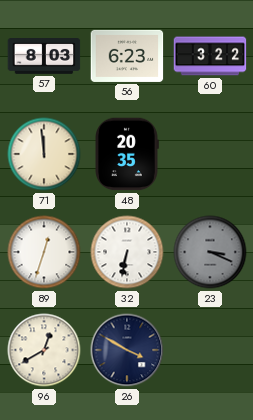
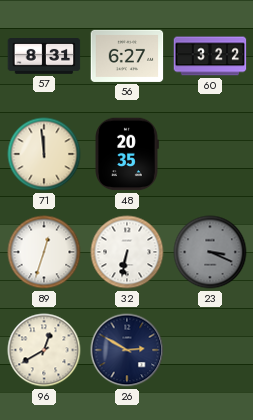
57: 8:03 -> 8:31
56: 6:23 -> 6:27
26: 3:50 -> 2:50
